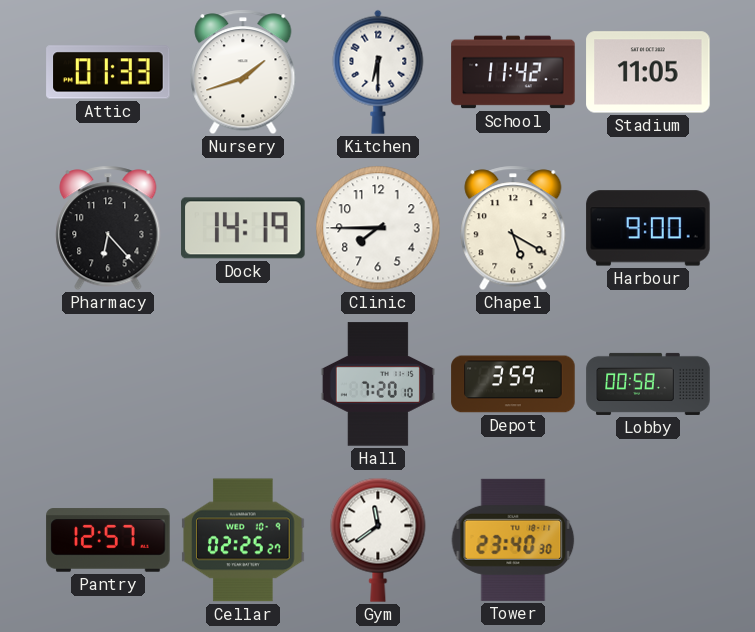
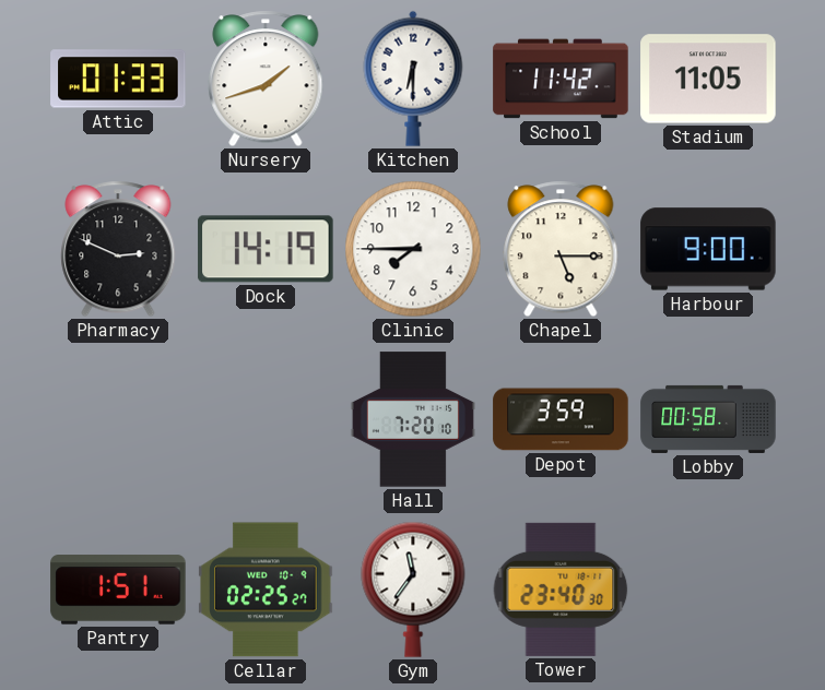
Pharmacy: 6:23 -> 2:49
Chapel: 5:20 -> 5:15
Pantry: 12:57 -> 1:51
Gym: 11:39 -> 11:36
